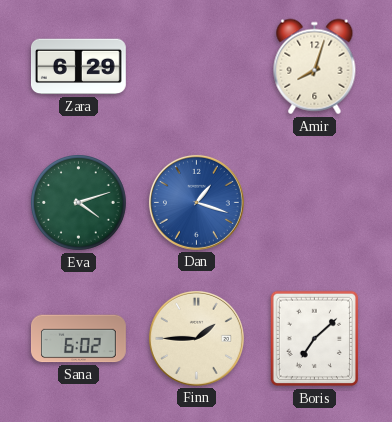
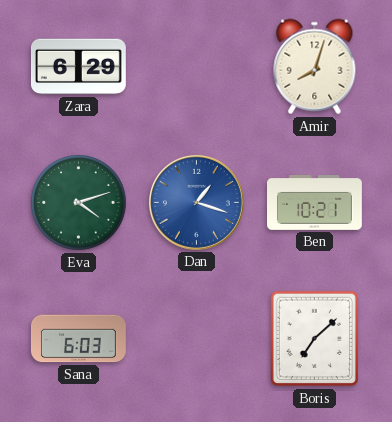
Ben: none -> 10:21
Sana: 6:02 -> 6:03
Finn: 1:45 -> none
